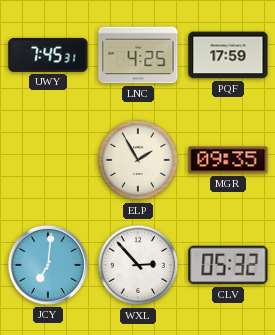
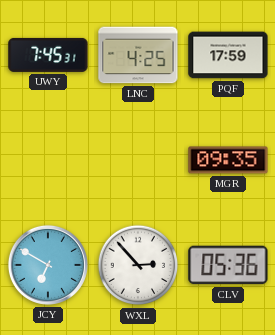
ELP: 1:55 -> none
JCY: 7:01 -> 6:50
CLV: 05:32 -> 05:36
